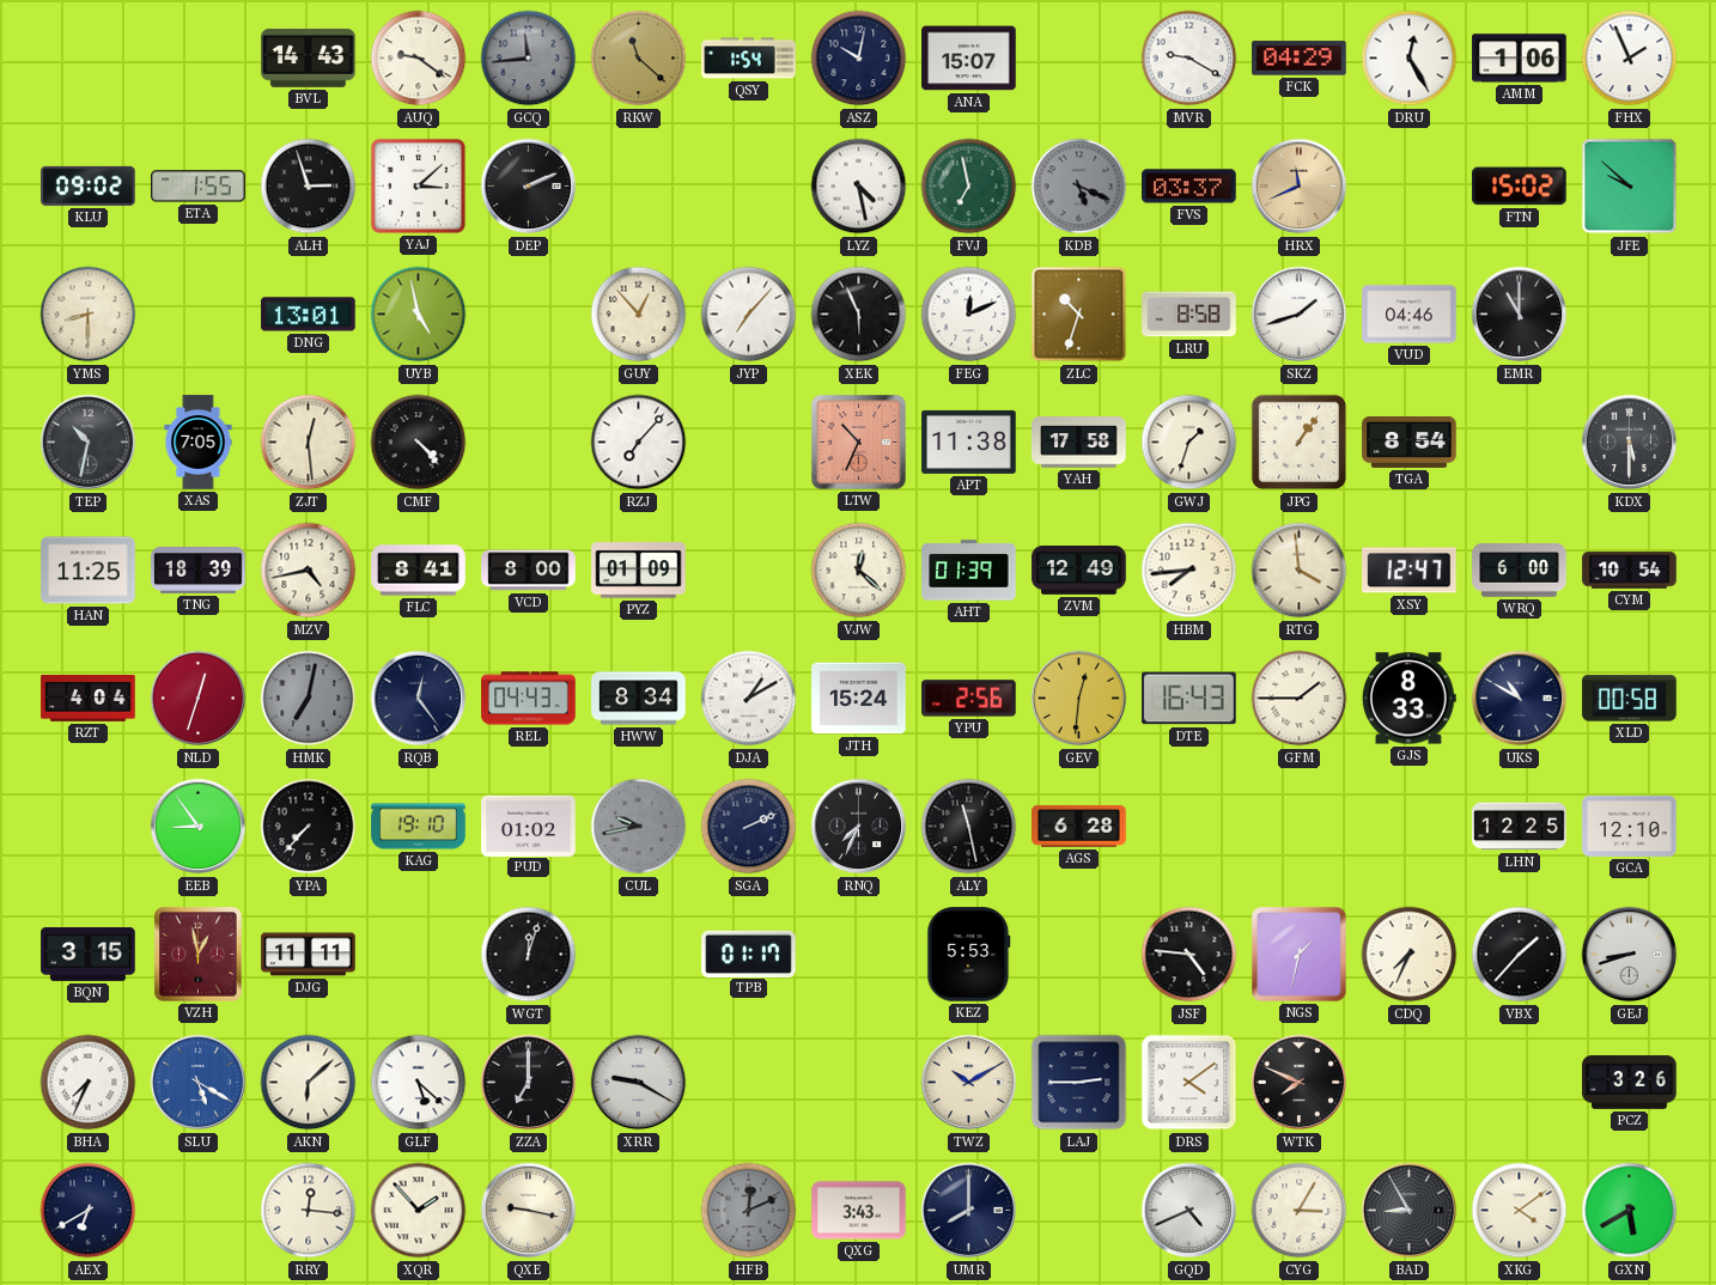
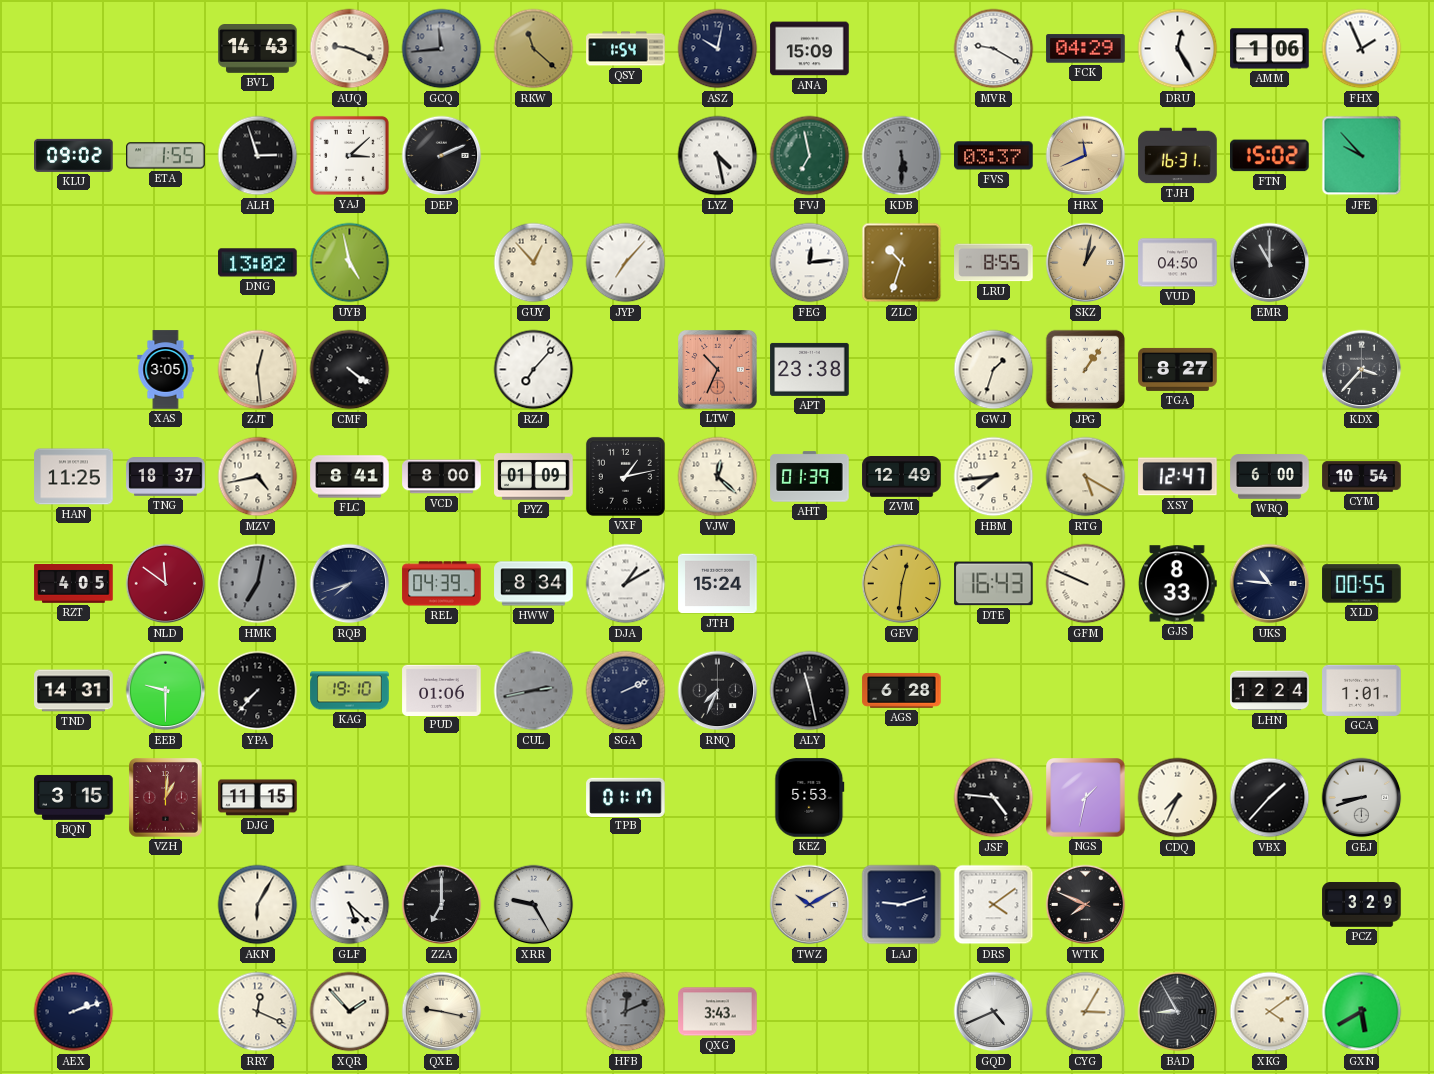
AUQ: 9:21 -> 9:19
ANA: 15:07 -> 15:09
KDB: 5:19 -> 5:30
TJH: none -> 16:31
JFE: 9:52 -> 9:53
YMS: 8:30 -> none
DNG: 13:01 -> 13:02
XEK: 5:56 -> none
FEG: 12:11 -> 12:14
LRU: 8:58 -> 8:55
SKZ: 1:42 -> 1:02
SKZ dial: white -> champagne
VUD: 04:46 -> 04:50
TEP: 10:32 -> none
XAS: 7:05 -> 3:05
CMF: 4:23 -> 4:21
APT: 11:38 -> 23:38
YAH: 17:58 -> none
TGA: 8:54 -> 8:27
KDX: 5:30 -> 3:37
TNG: 18:39 -> 18:37
VXF: none -> 1:13
RTG: 3:59 -> 5:20
RZT: 4:04 -> 4:05
NLD: 12:33 -> 11:51
RQB: 12:24 -> 7:42
REL: 04:43 -> 04:39
YPU: 2:56 -> none
GFM: 1:45 -> 9:49
UKS: 10:50 -> 10:46
XLD: 00:58 -> 00:55
TND: none -> 14:31
EEB: 8:54 -> 9:30
PUD: 01:02 -> 01:06
CUL: 9:43 -> 2:43
LHN: 12:25 -> 12:24
GCA: 12:10 -> 1:01
VZH: 12:58 -> 1:01
DJG: 11:11 -> 11:15
WGT: 12:03 -> none
BHA: 7:34 -> none
SLU: 5:20 -> none
AKN: 6:08 -> 6:05
XRR: 9:20 -> 9:25
LAJ: 2:45 -> 9:12
PCZ: 3:26 -> 3:29
AEX: 6:40 -> 2:12
RRY: 12:16 -> 12:19
UMR: 8:00 -> none
